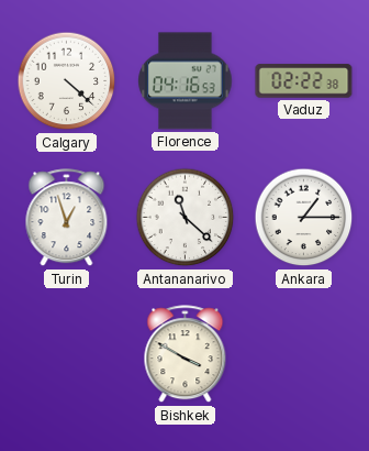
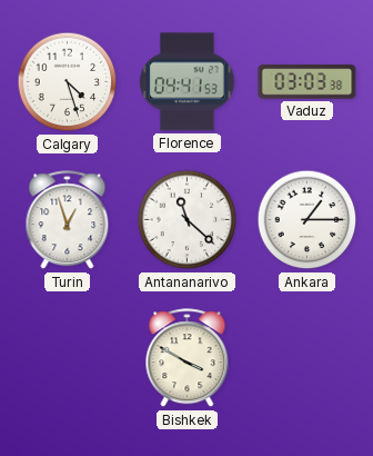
Calgary: 4:22 -> 4:27
Florence: 04:16 -> 04:41
Vaduz: 02:22 -> 03:03
